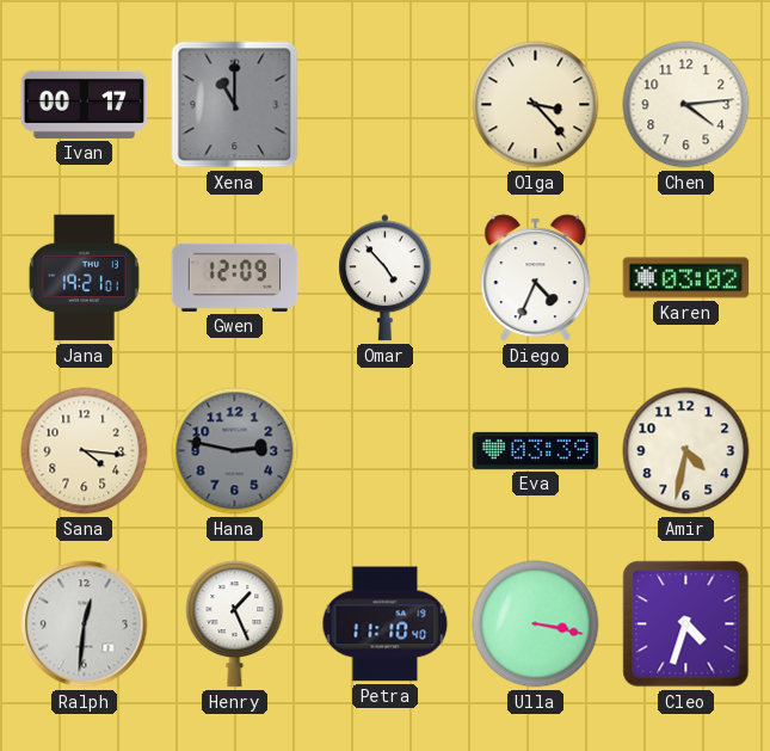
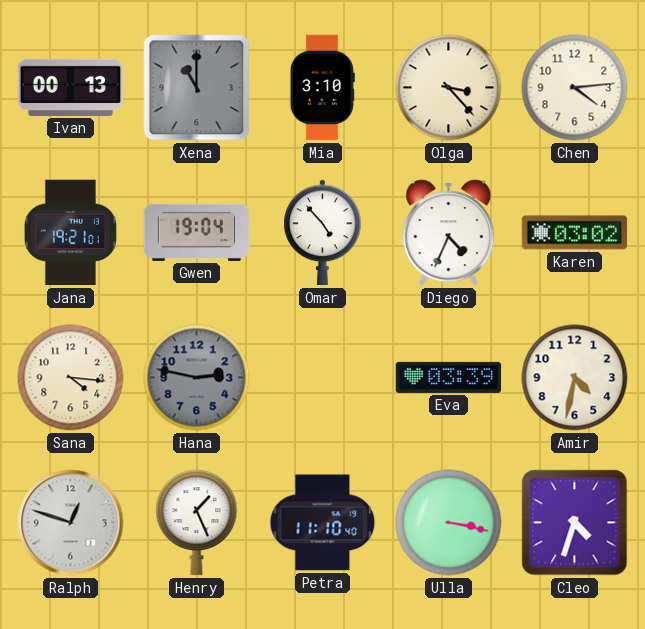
Ivan: 00:17 -> 00:13
Mia: none -> 3:10
Gwen: 12:09 -> 19:04
Ralph: 12:31 -> 12:48
